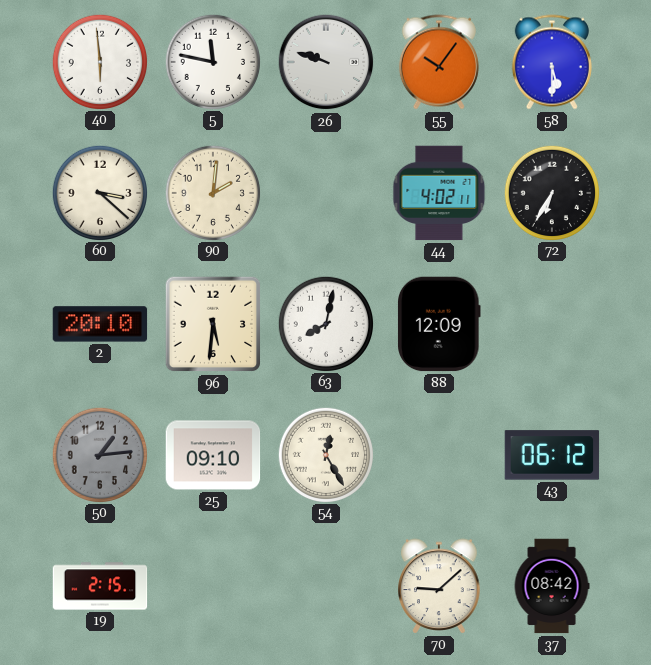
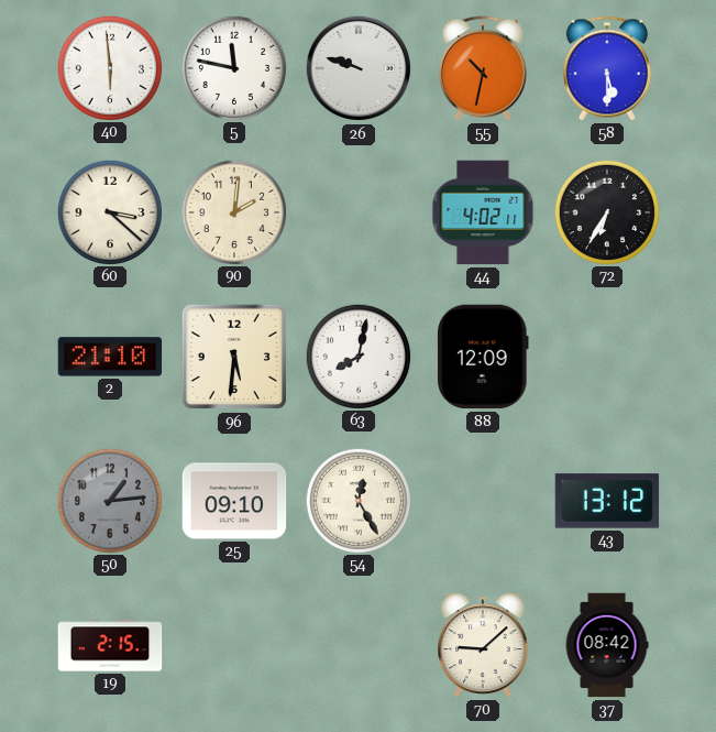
55: 10:06 -> 10:32
2: 20:10 -> 21:10
43: 06:12 -> 13:12
